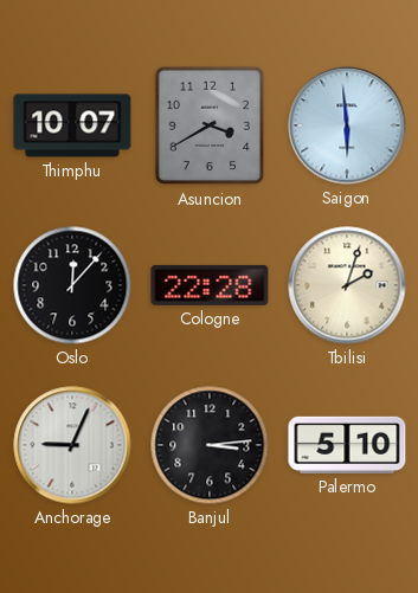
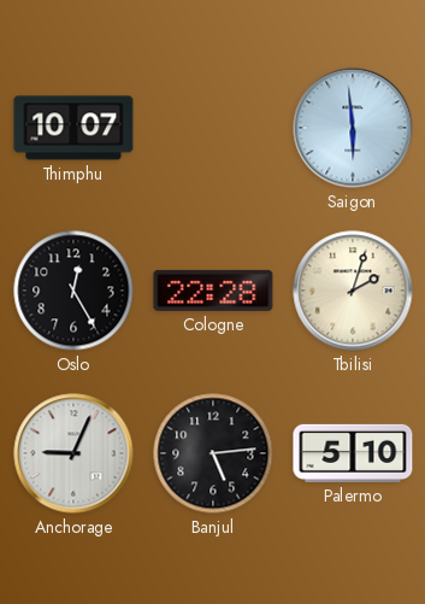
Asuncion: 3:40 -> none
Oslo: 12:07 -> 12:25
Banjul: 3:14 -> 5:14
